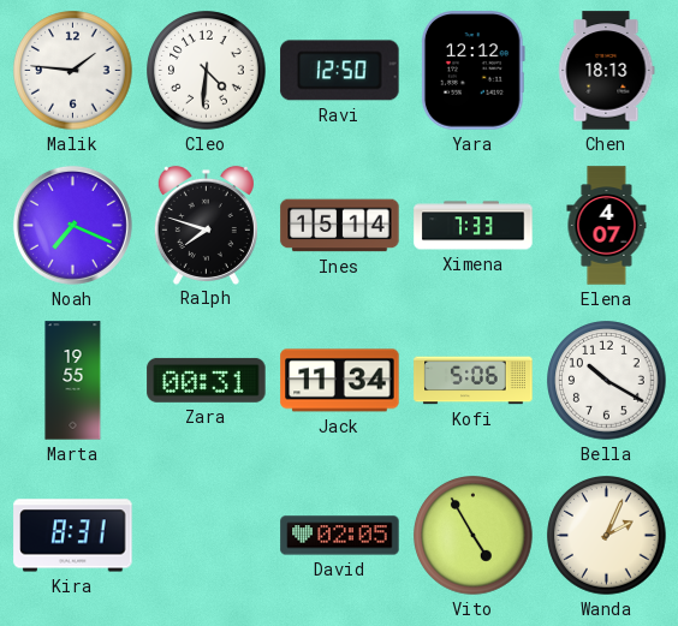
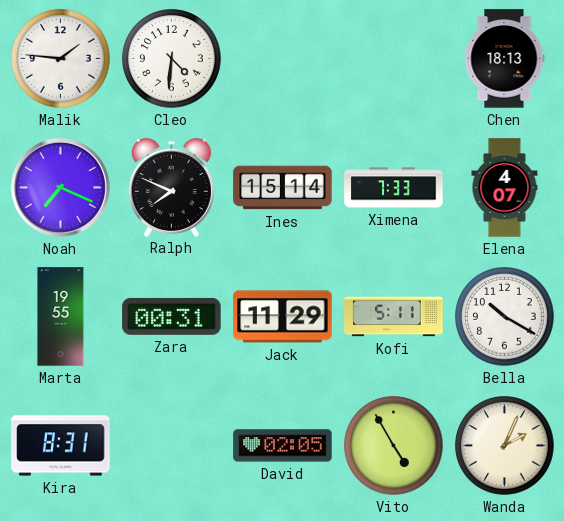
Ravi: 12:50 -> none
Yara: 12:12 -> none
Ralph: 7:48 -> 7:49
Jack: 11:34 -> 11:29
Kofi: 5:06 -> 5:11
